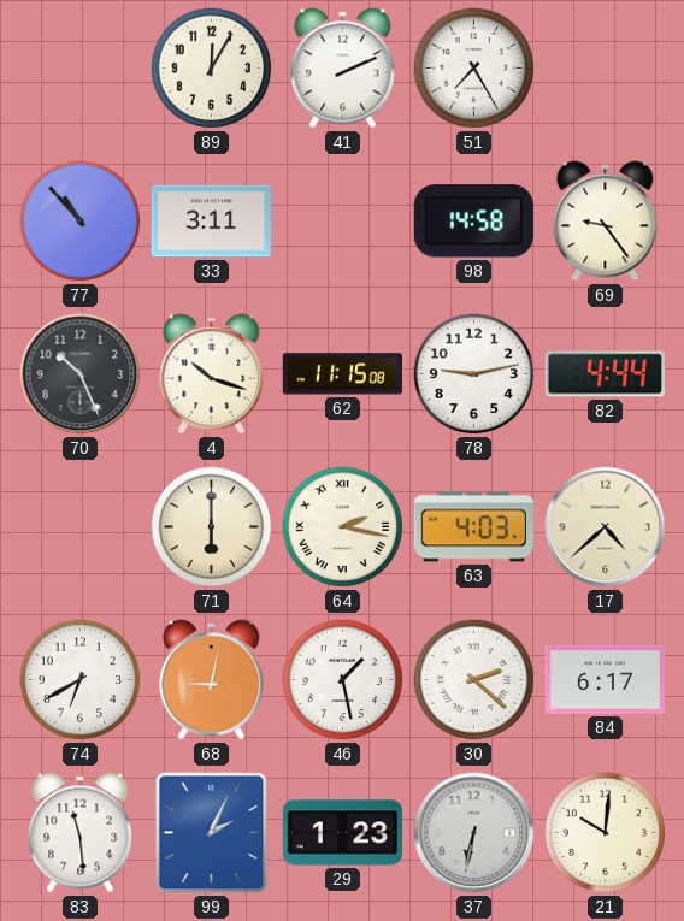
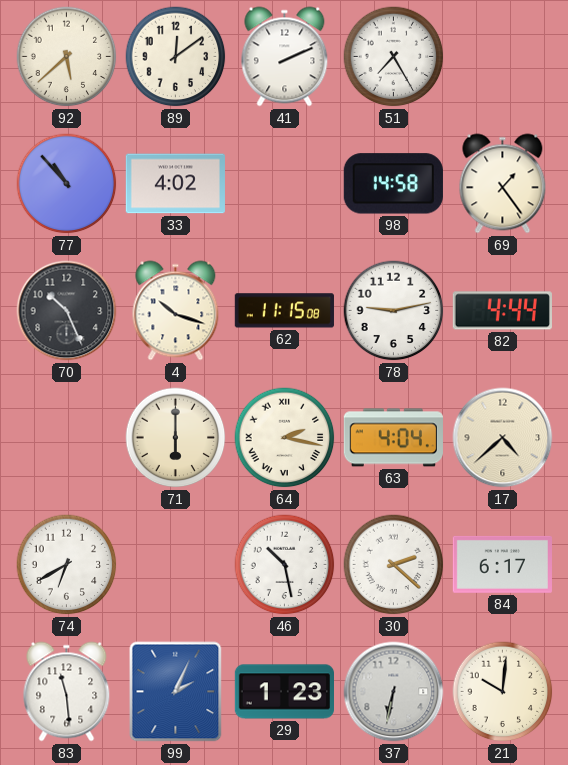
92: none -> 5:38
89: 12:05 -> 12:09
33: 3:11 -> 4:02
69: 9:24 -> 1:24
63: 4:03 -> 4:04
68: 9:02 -> none
46: 1:28 -> 10:28
